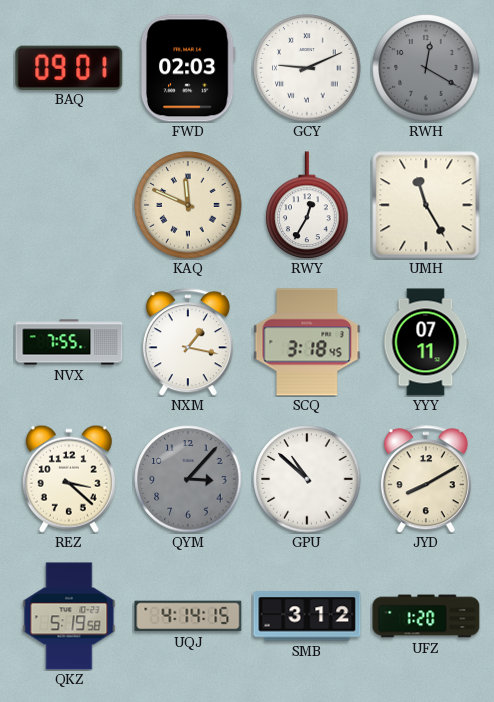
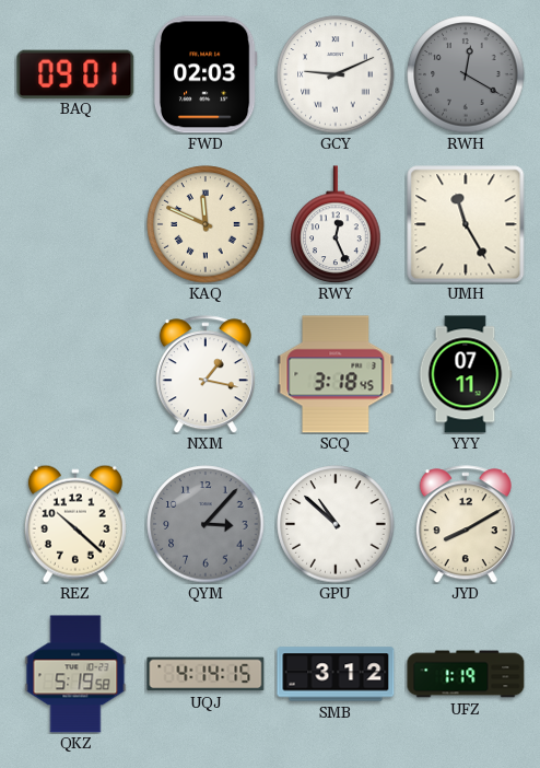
RWY: 12:35 -> 12:26
NVX: 7:55 -> none
REZ: 3:22 -> 10:22
UFZ: 1:20 -> 1:19
